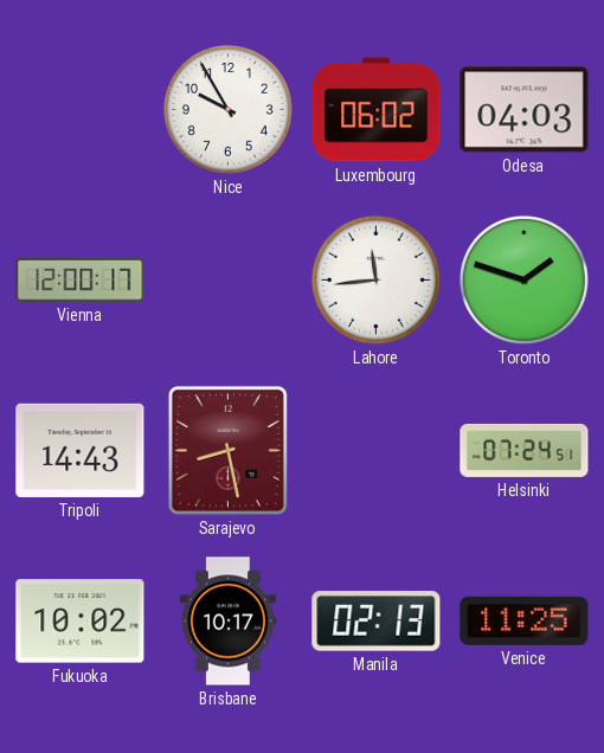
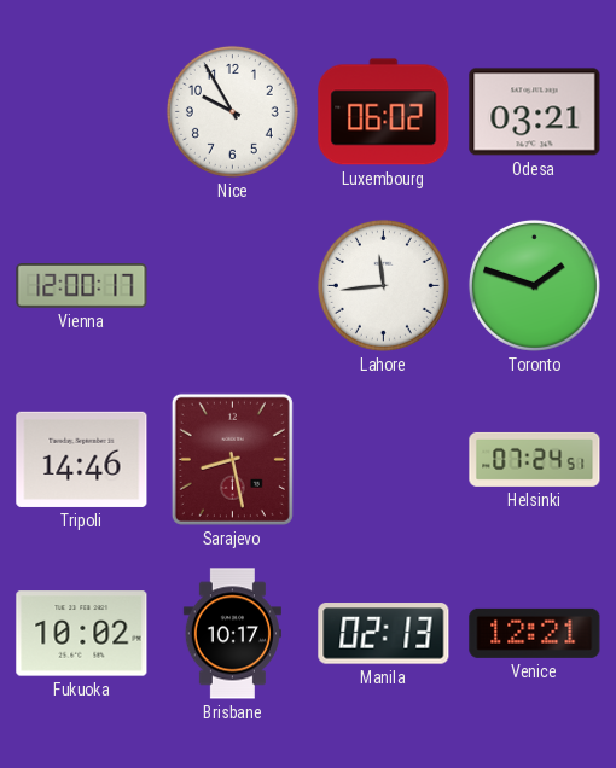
Odesa: 04:03 -> 03:21
Tripoli: 14:43 -> 14:46
Venice: 11:25 -> 12:21
